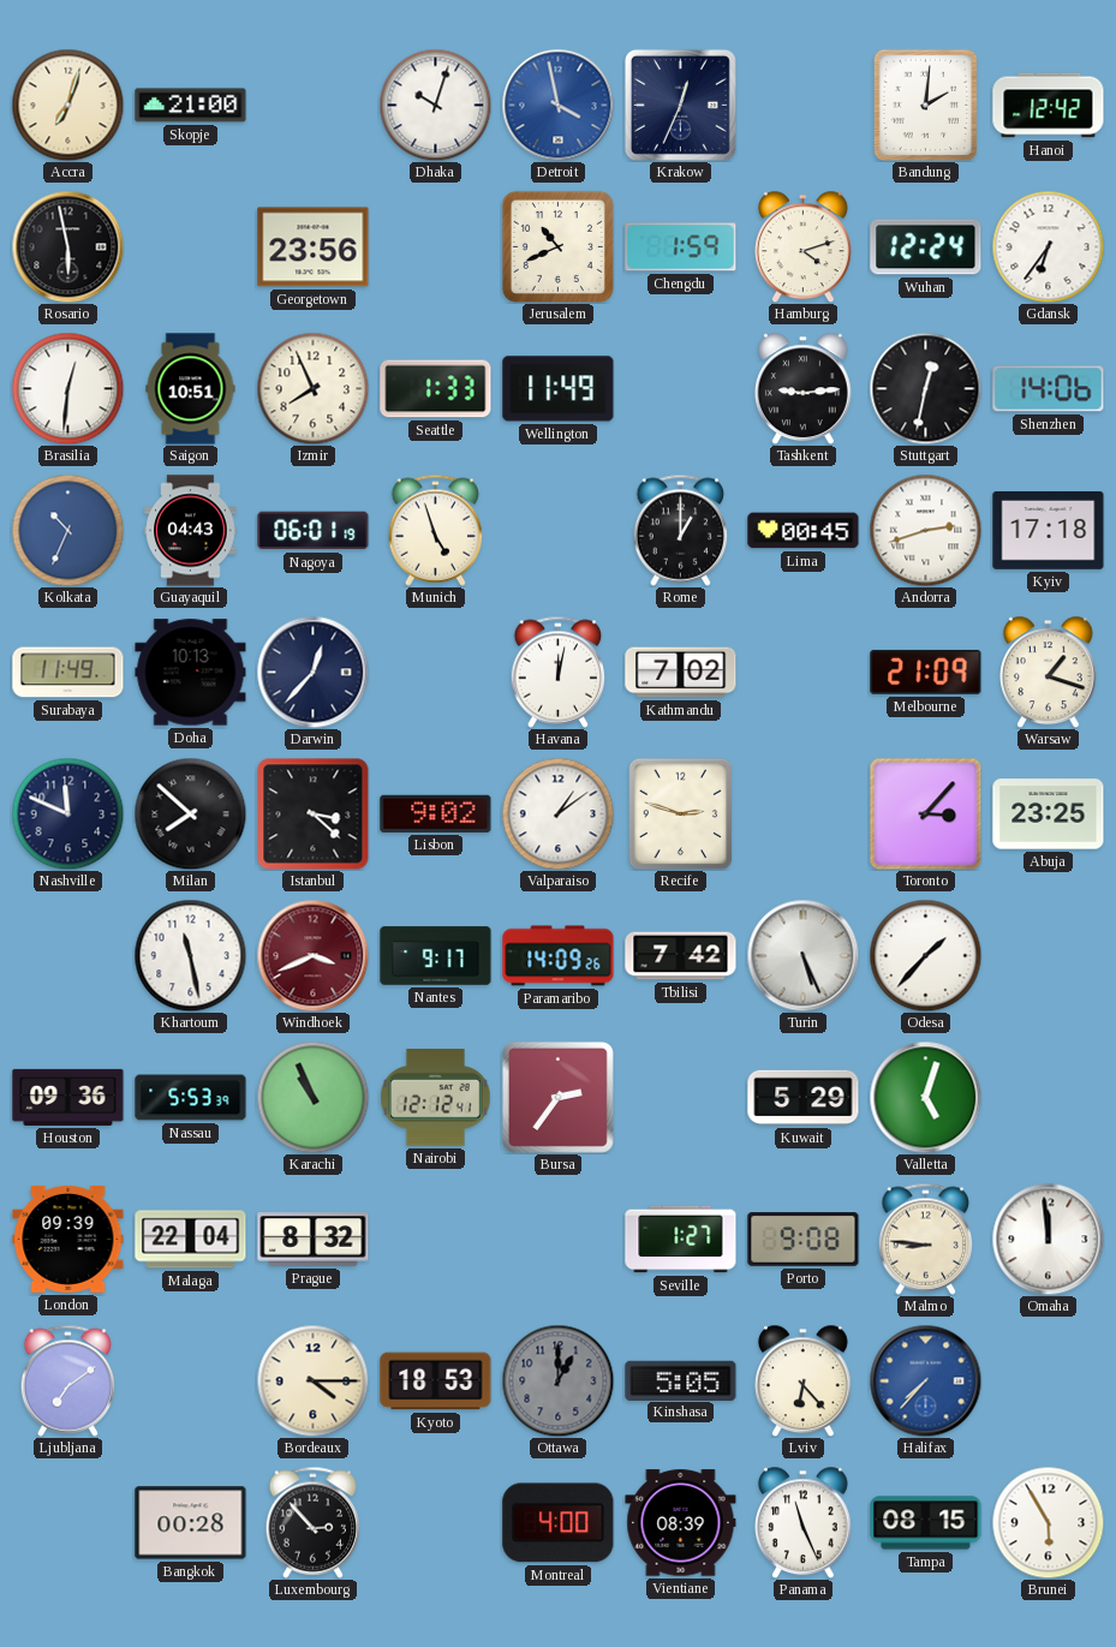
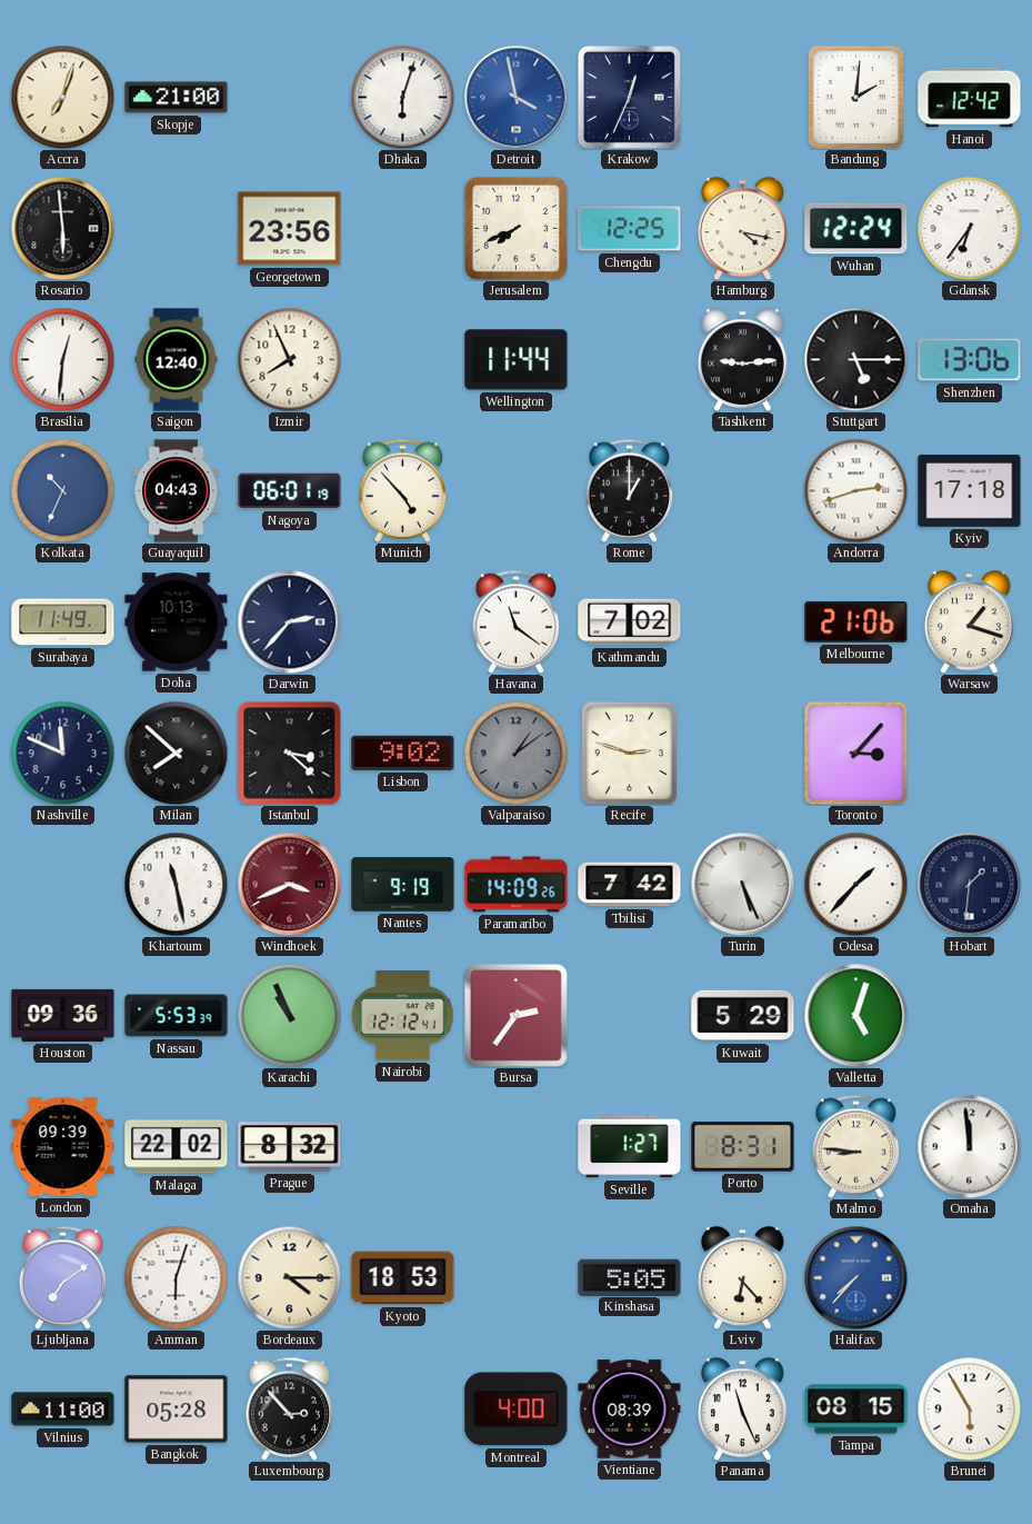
Dhaka: 10:03 -> 6:03
Rosario: 5:58 -> 5:59
Jerusalem: 10:41 -> 7:41
Chengdu: 1:59 -> 12:25
Hamburg: 4:12 -> 4:17
Saigon: 10:51 -> 12:40
Seattle: 1:33 -> none
Wellington: 11:49 -> 11:44
Stuttgart: 12:32 -> 5:15
Shenzhen: 14:06 -> 13:06
Munich: 4:57 -> 4:53
Lima: 00:45 -> none
Darwin: 12:37 -> 2:37
Havana: 12:02 -> 11:21
Melbourne: 21:09 -> 21:06
Valparaiso dial: white -> grey
Abuja: 23:25 -> none
Nantes: 9:17 -> 9:19
Hobart: none -> 1:31
Malaga: 22:04 -> 22:02
Porto: 9:08 -> 8:31
Amman: none -> 6:03
Ottawa: 1:00 -> none
Vilnius: none -> 11:00
Bangkok: 00:28 -> 05:28
